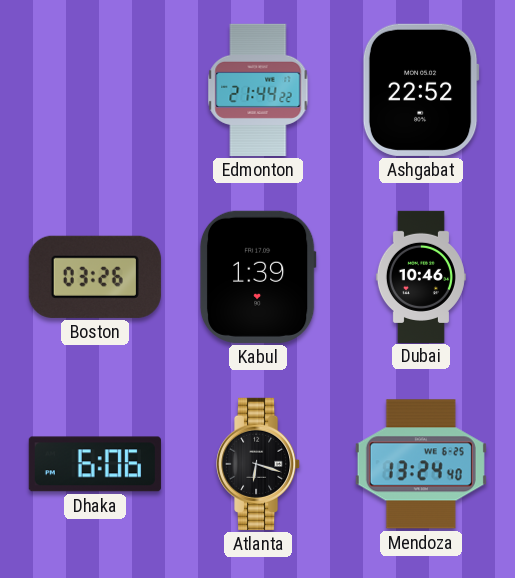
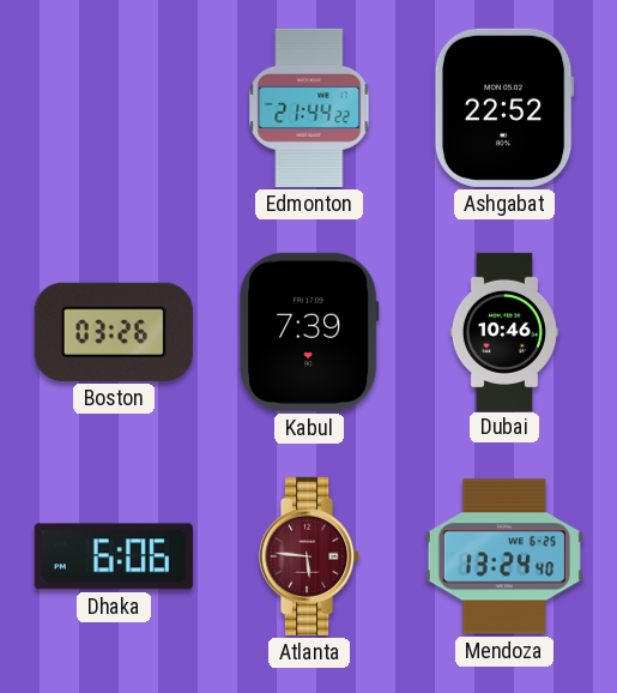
Kabul: 1:39 -> 7:39
Atlanta: 6:18 -> 5:46
Atlanta dial: black -> burgundy
